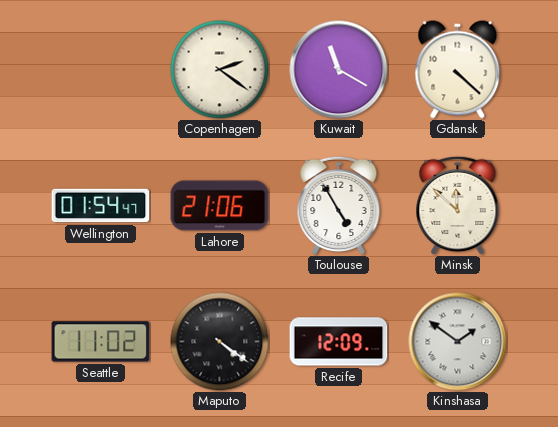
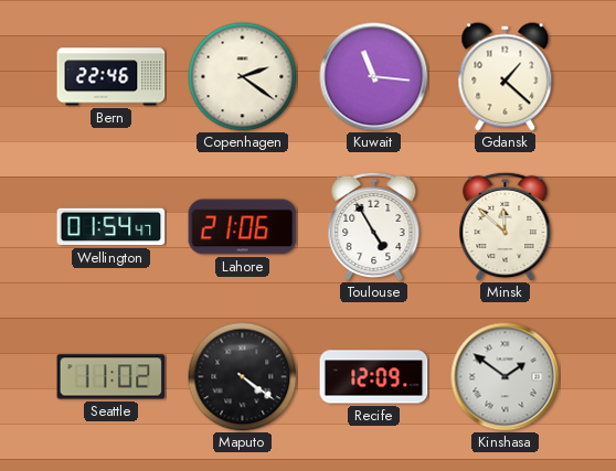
Bern: none -> 22:46
Kuwait: 11:20 -> 11:16
Gdansk: 4:22 -> 1:22
